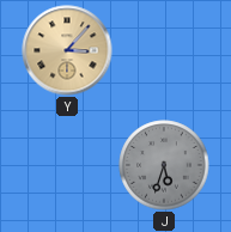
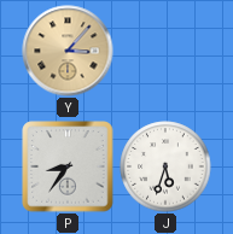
P: none -> 8:36
J dial: grey -> white
